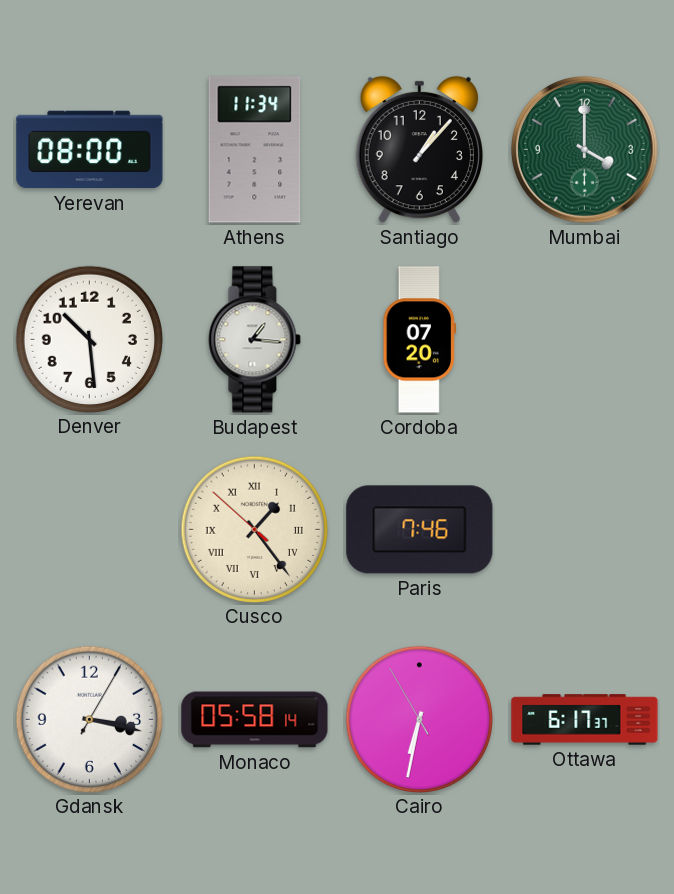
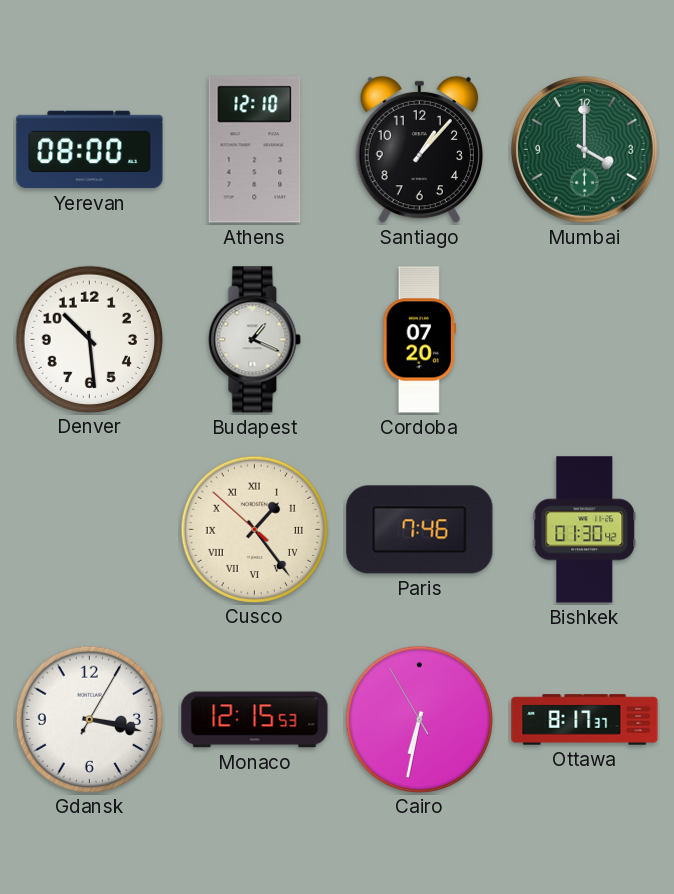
Athens: 11:34 -> 12:10
Budapest: 1:16 -> 1:19
Bishkek: none -> 01:30
Monaco: 05:58 -> 12:15
Ottawa: 6:17 -> 8:17
